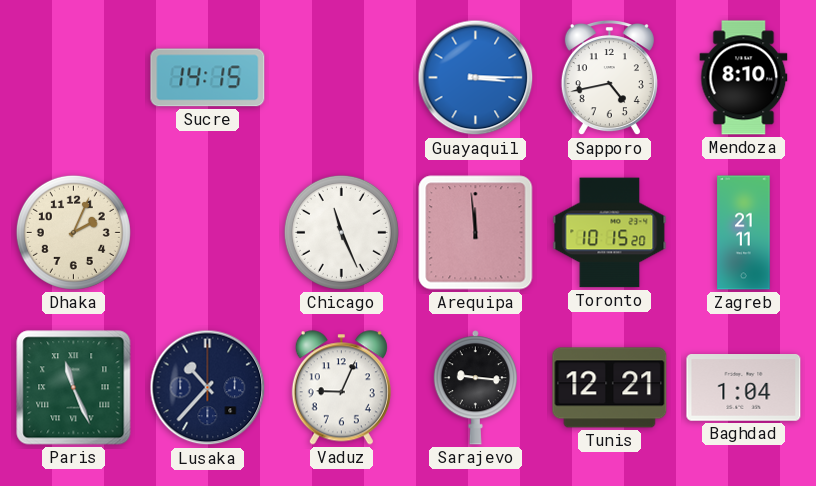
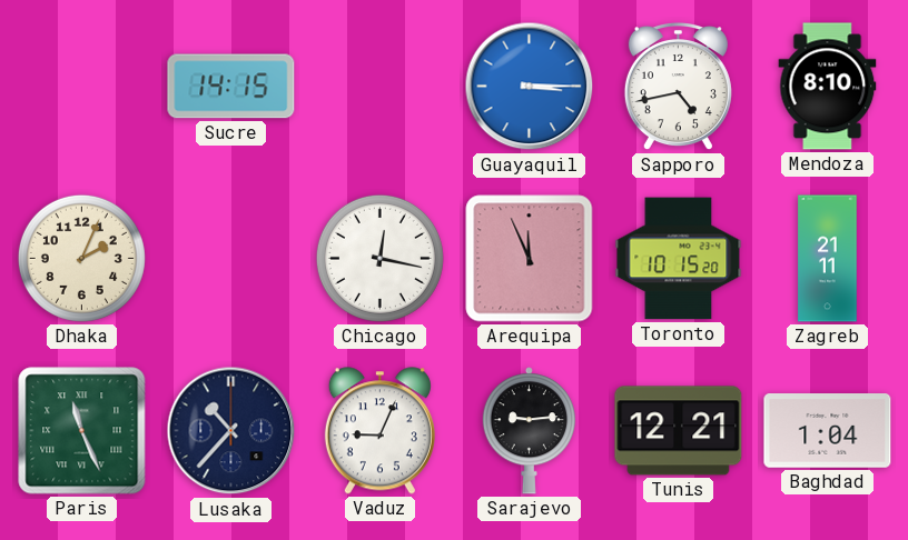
Chicago: 11:26 -> 12:17
Arequipa: 11:59 -> 11:56
Sarajevo: 9:16 -> 9:14
